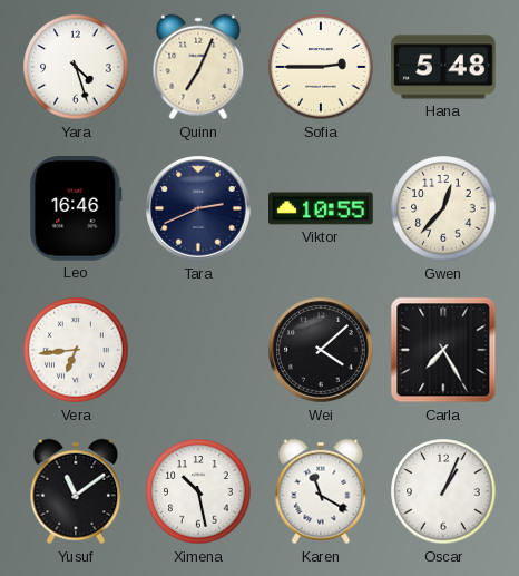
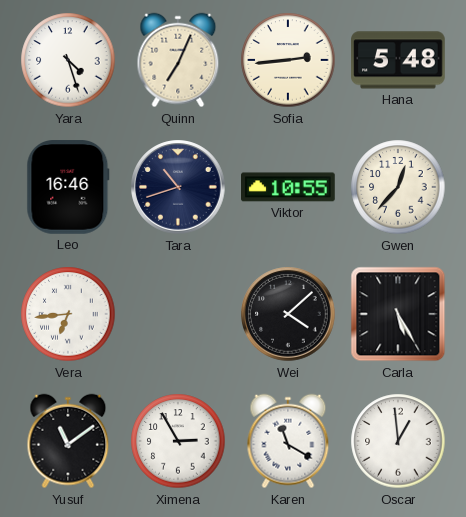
Sofia: 2:45 -> 2:44
Tara: 2:41 -> 10:42
Carla: 7:25 -> 5:25
Ximena: 10:28 -> 2:55
Oscar: 1:04 -> 12:59
